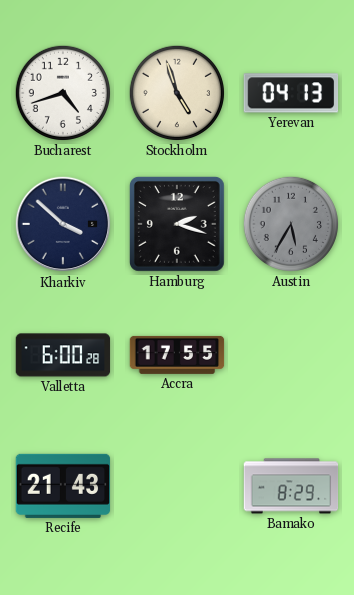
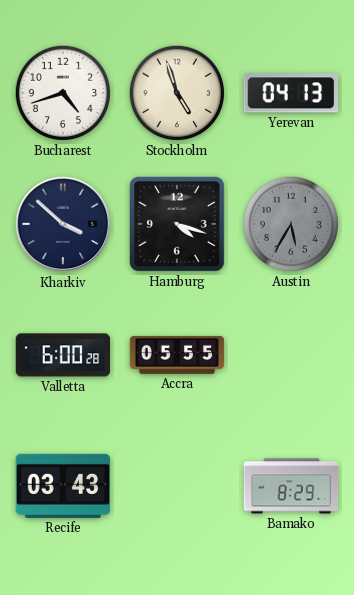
Hamburg: 2:18 -> 4:18
Accra: 17:55 -> 05:55
Recife: 21:43 -> 03:43
